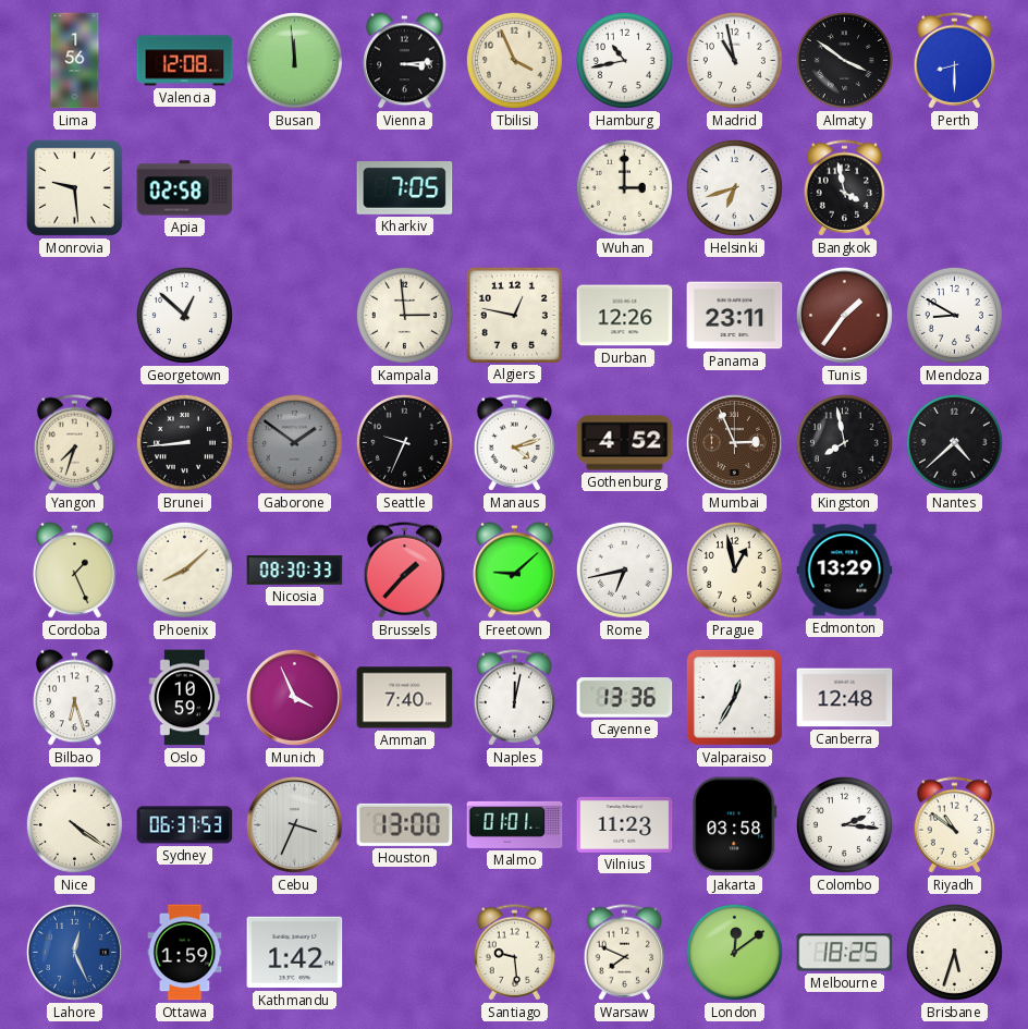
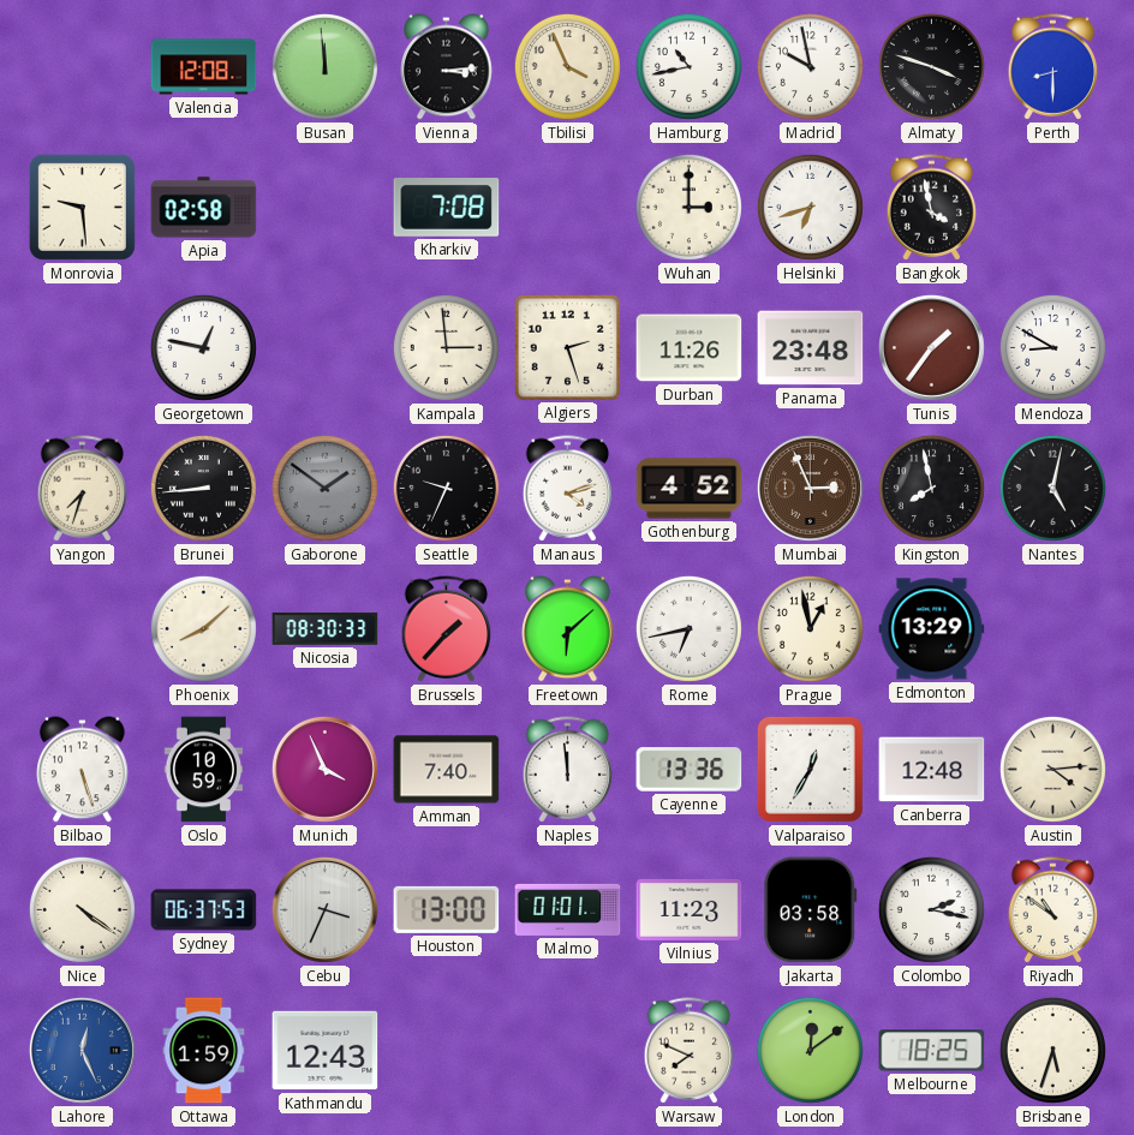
Lima: 1:56 -> none
Madrid: 10:58 -> 9:58
Almaty: 3:51 -> 3:48
Kharkiv: 7:05 -> 7:08
Georgetown: 12:52 -> 12:47
Algiers: 12:47 -> 2:27
Durban: 12:26 -> 11:26
Panama: 23:11 -> 23:48
Nantes: 4:38 -> 5:02
Cordoba: 1:26 -> none
Freetown: 9:08 -> 6:08
Bilbao: 6:27 -> 5:27
Naples: 12:02 -> 11:59
Austin: none -> 4:14
Colombo: 2:16 -> 2:17
Kathmandu: 1:42 -> 12:43
Santiago: 9:29 -> none
